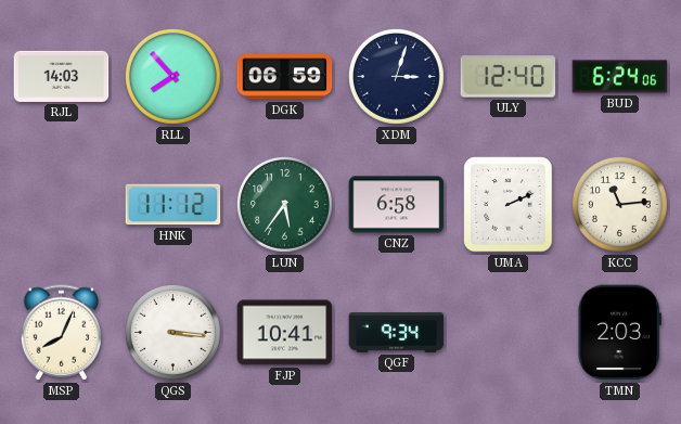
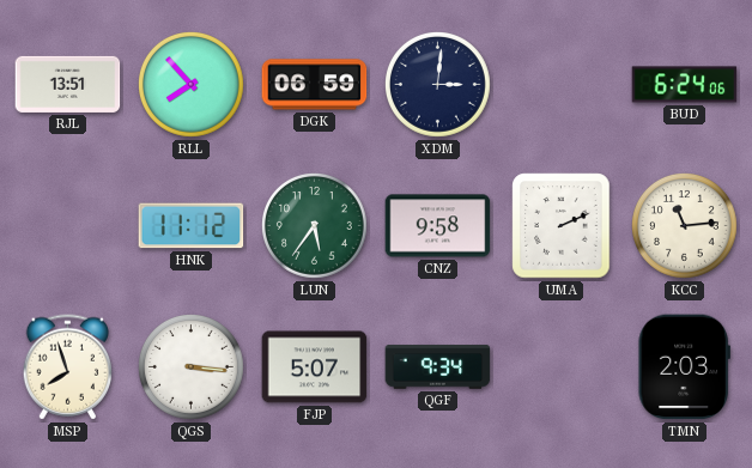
RJL: 14:03 -> 13:51
XDM: 3:03 -> 3:01
ULY: 12:40 -> none
CNZ: 6:58 -> 9:58
MSP: 8:04 -> 7:57
FJP: 10:41 -> 5:07
